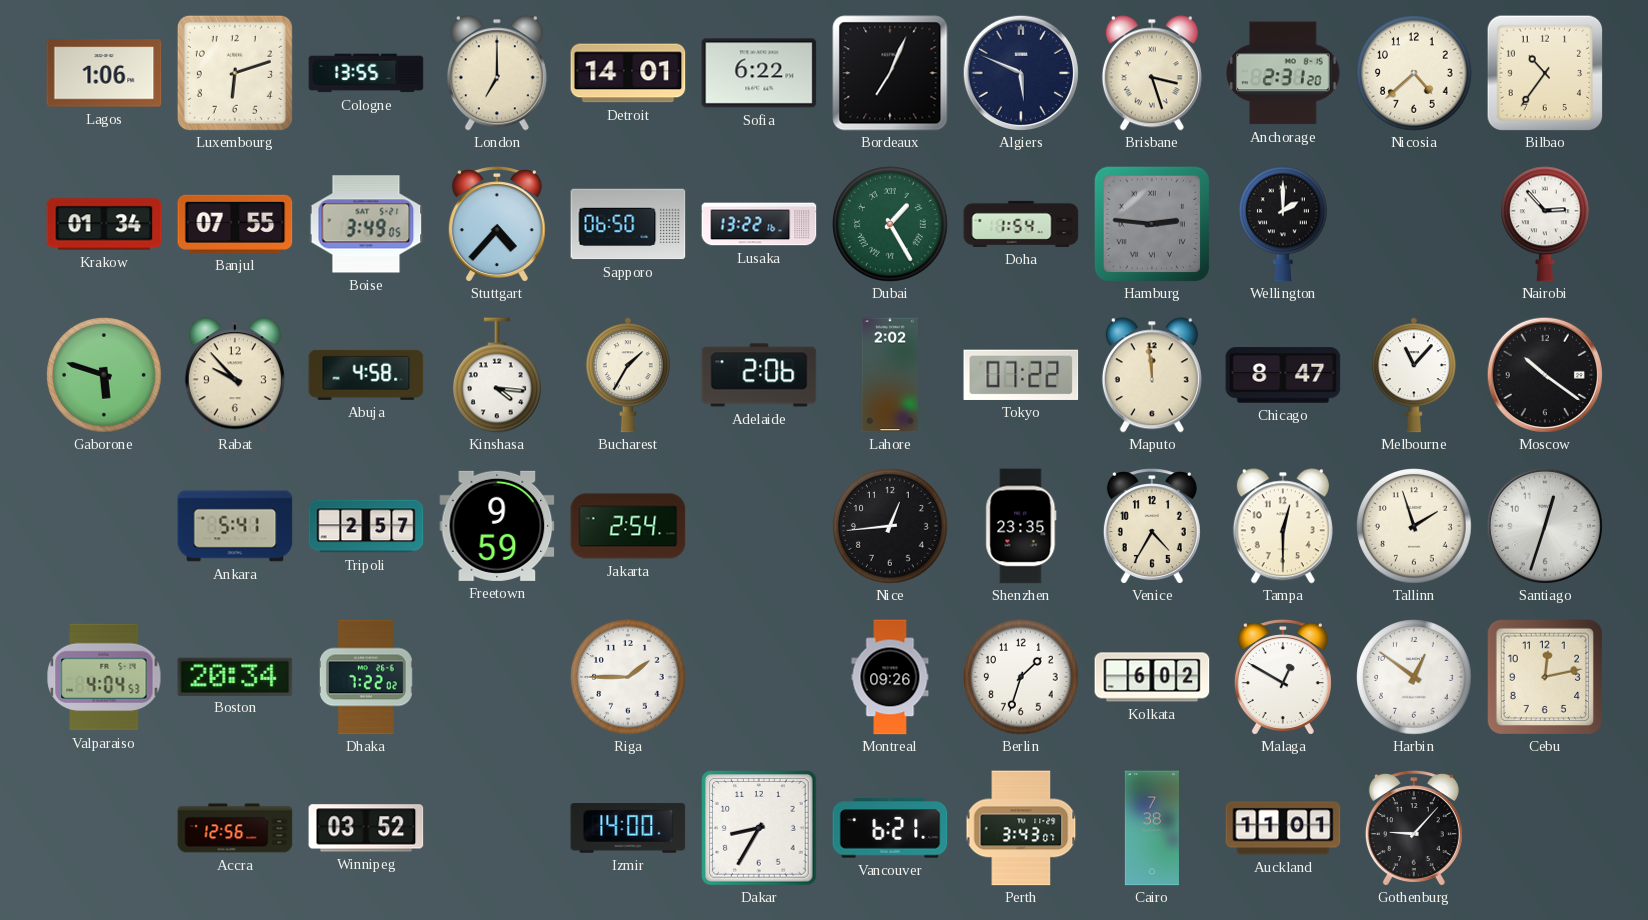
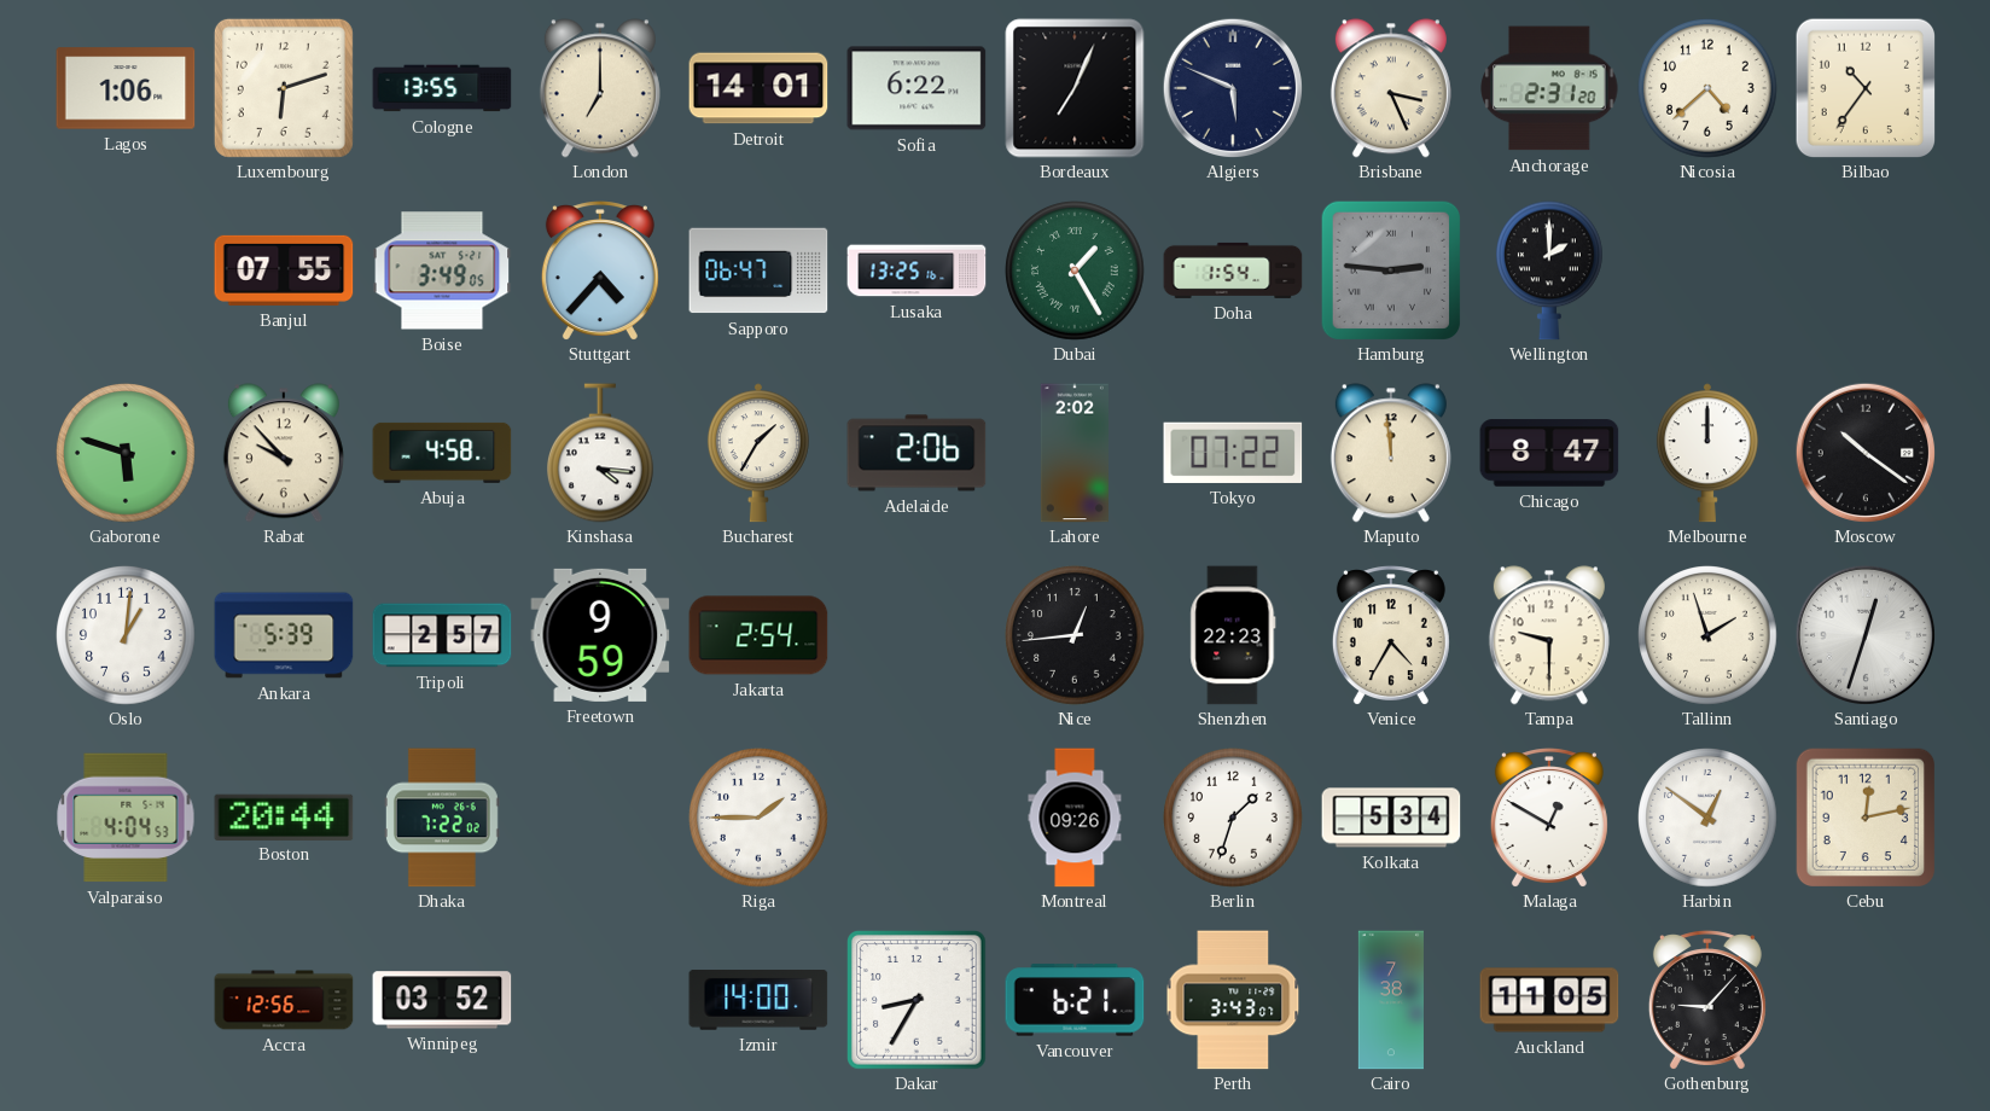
Brisbane: 3:27 -> 3:26
Krakow: 01:34 -> none
Sapporo: 06:50 -> 06:47
Lusaka: 13:22 -> 13:25
Nairobi: 2:53 -> none
Melbourne: 11:07 -> 12:00
Oslo: none -> 1:01
Ankara: 5:41 -> 5:39
Shenzhen: 23:35 -> 22:23
Tampa: 12:30 -> 9:30
Boston: 20:34 -> 20:44
Kolkata: 6:02 -> 5:34
Auckland: 11:01 -> 11:05
